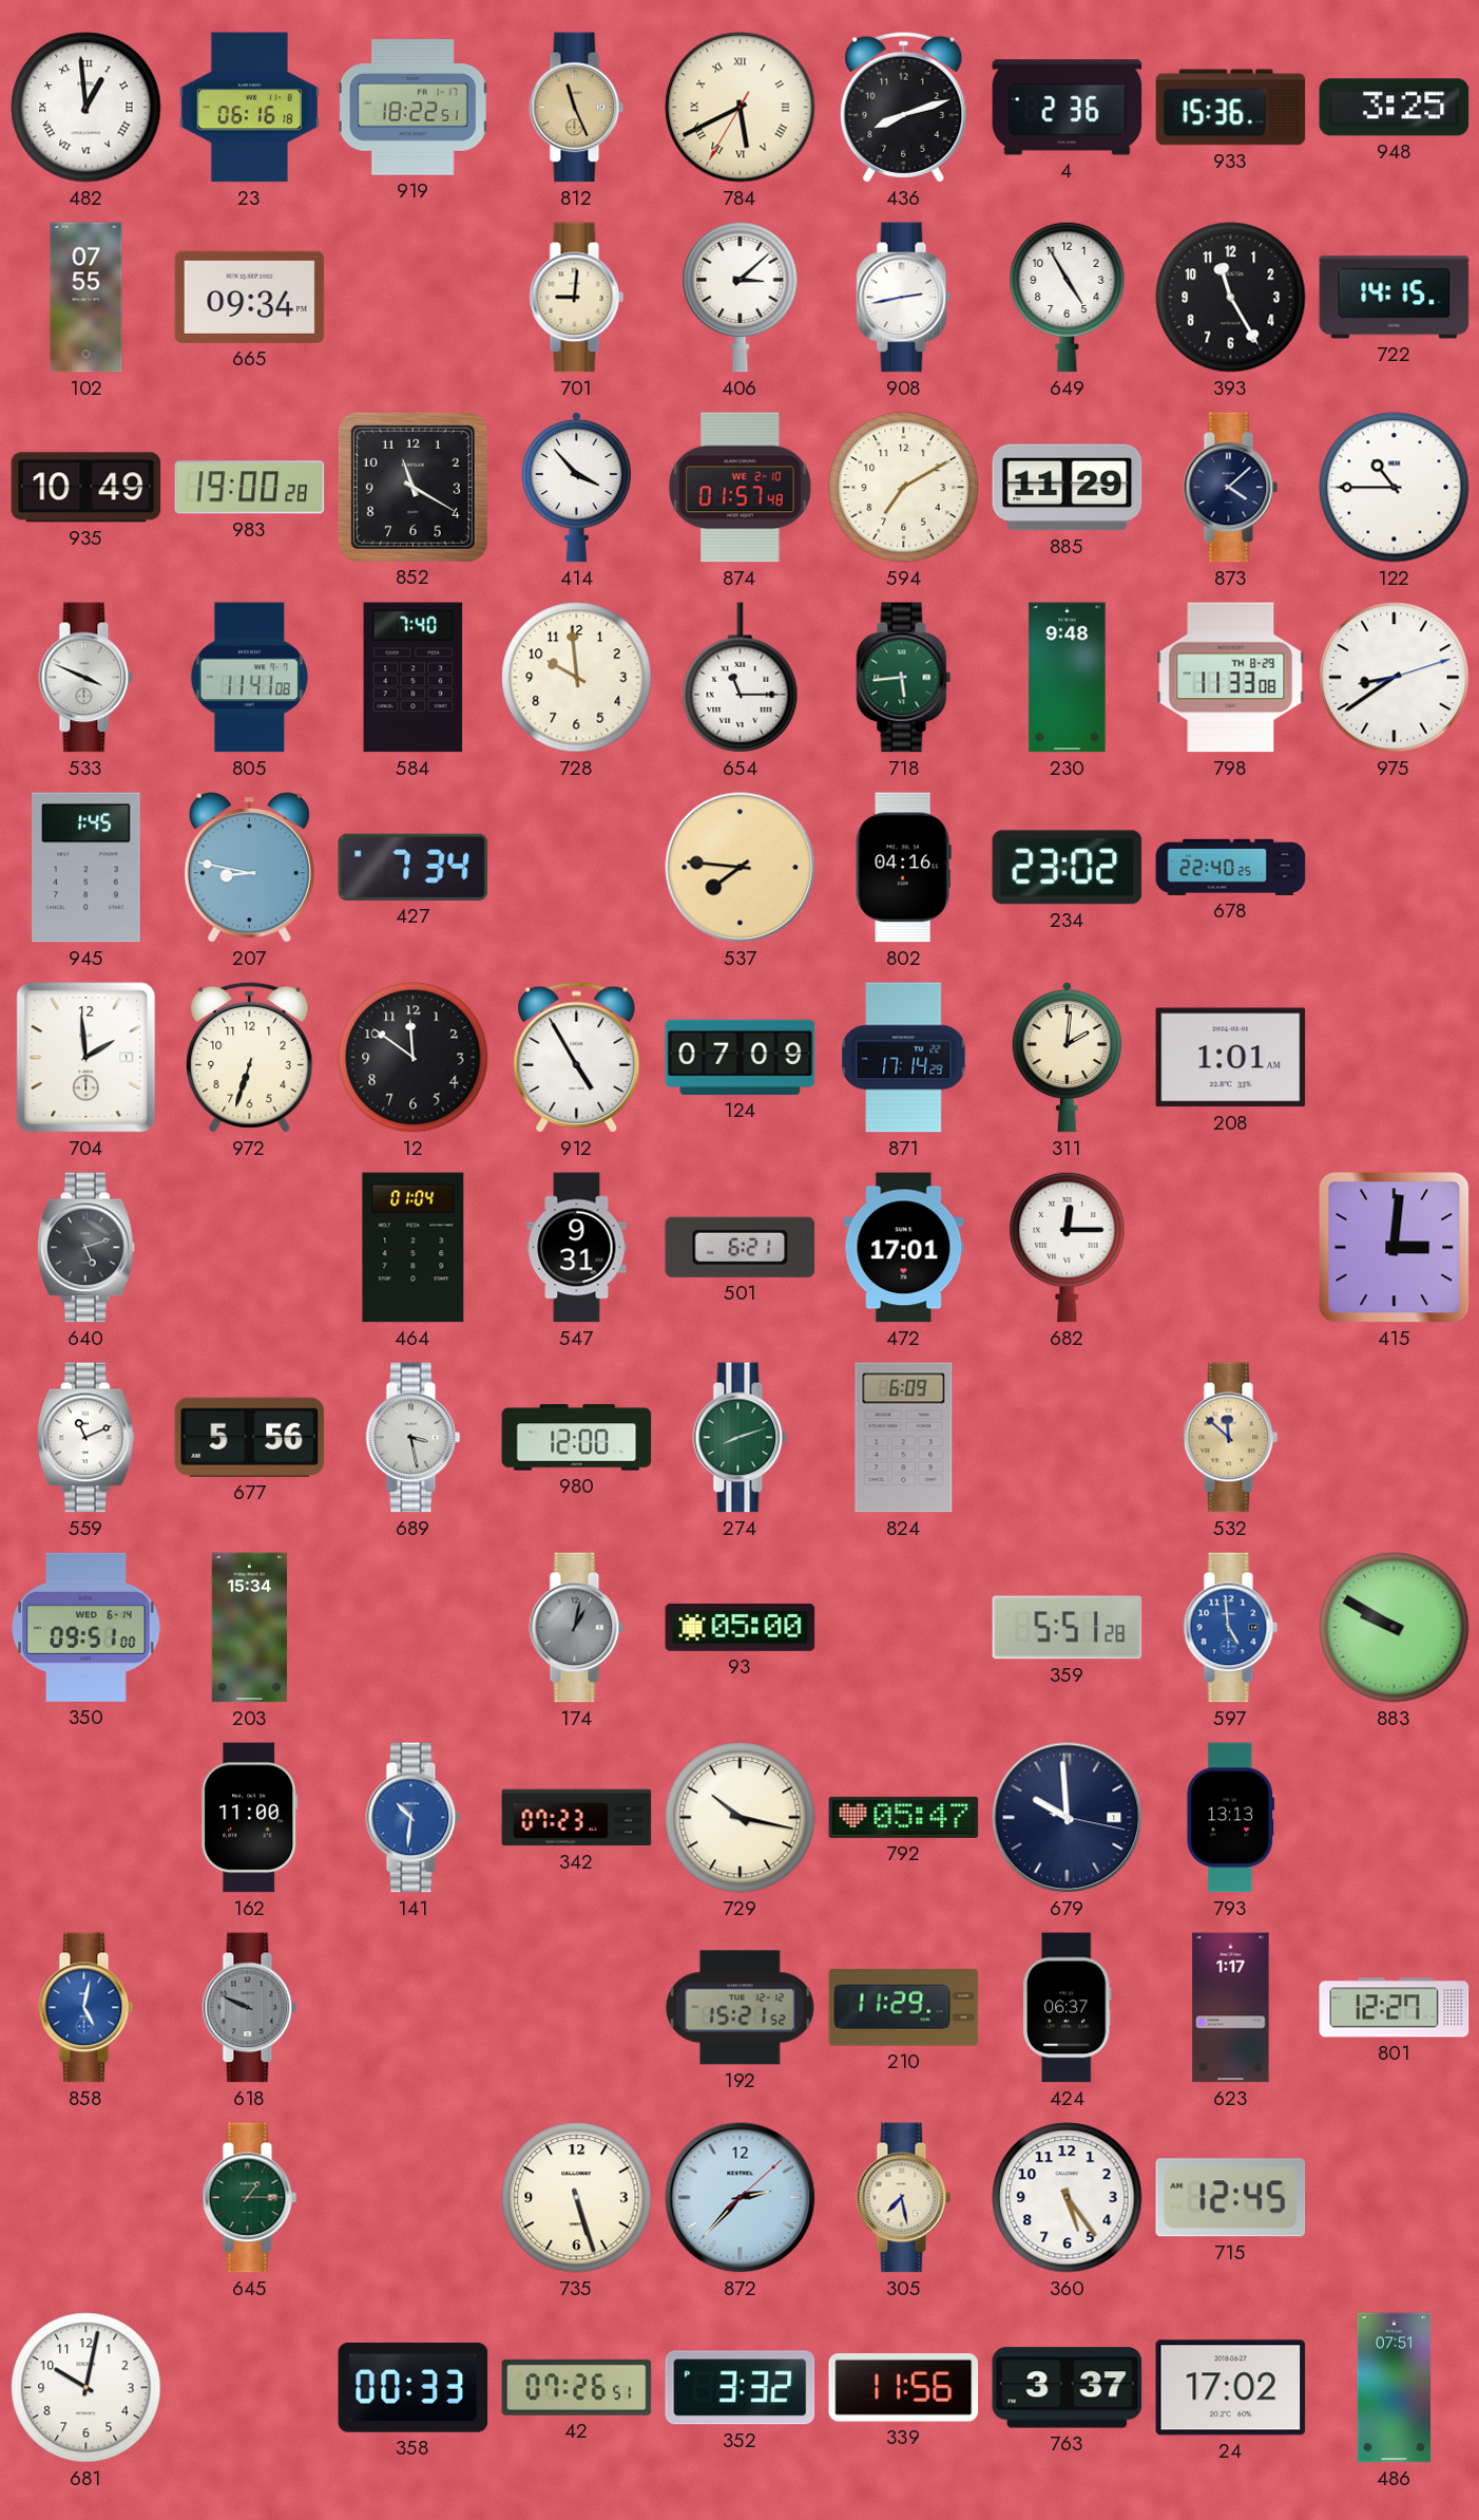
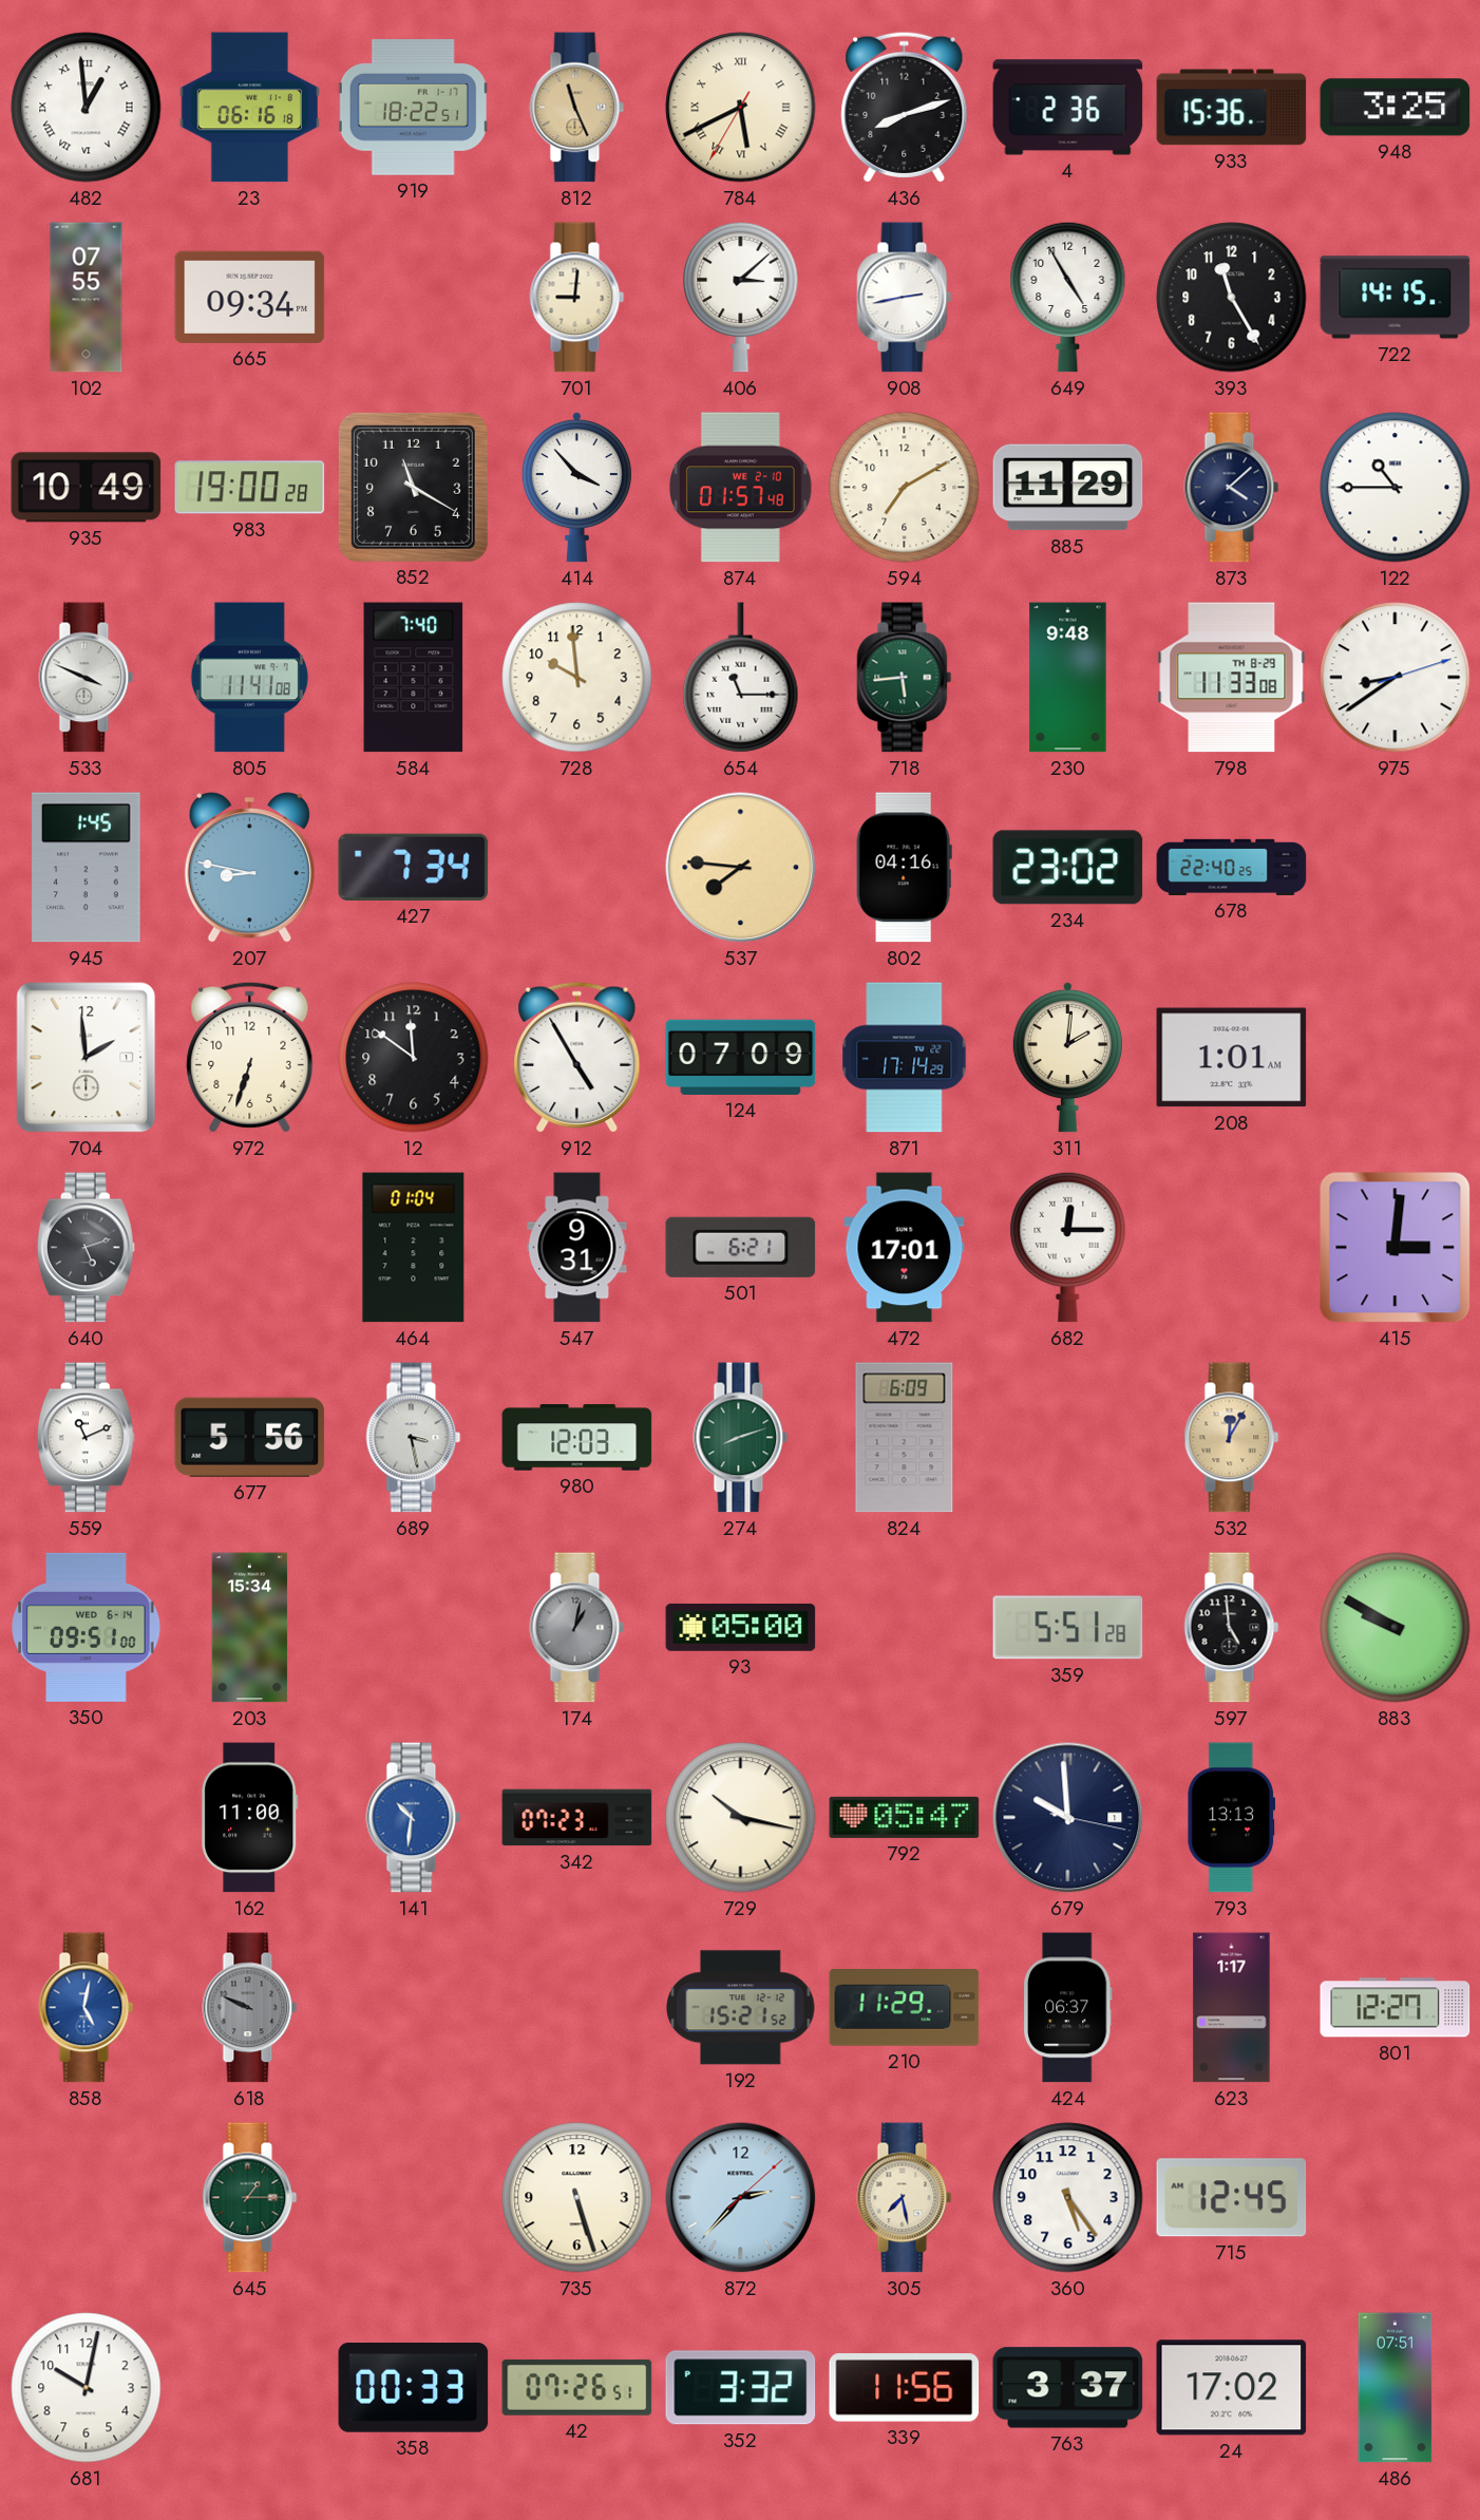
980: 12:00 -> 12:03
532: 11:52 -> 12:05
597 dial: blue -> black
